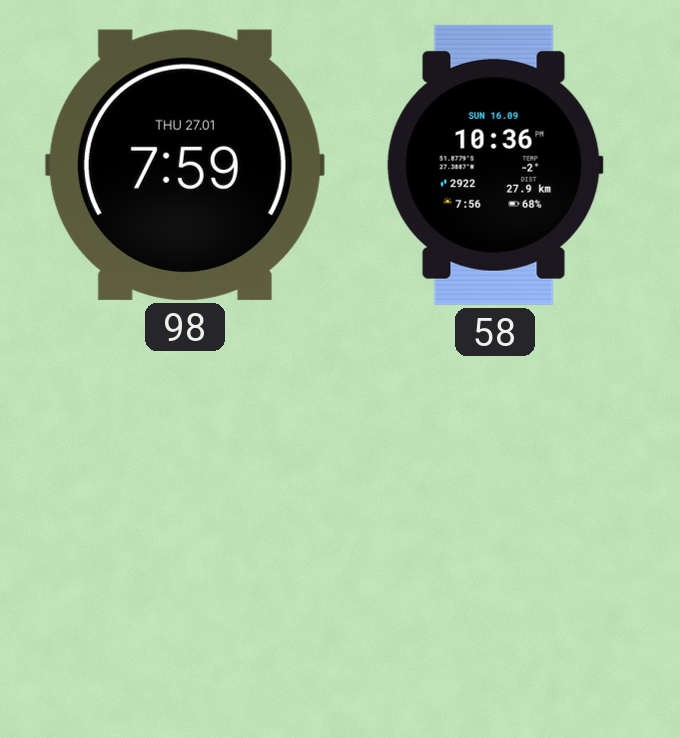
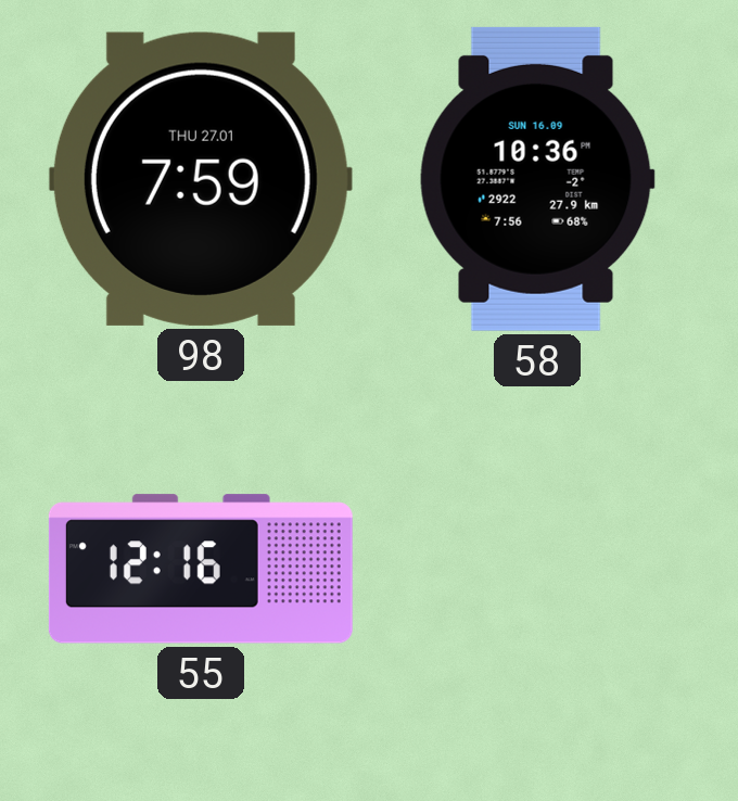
55: none -> 12:16
